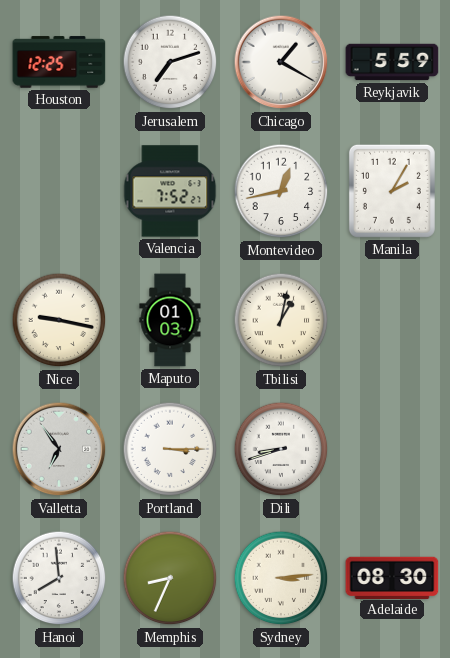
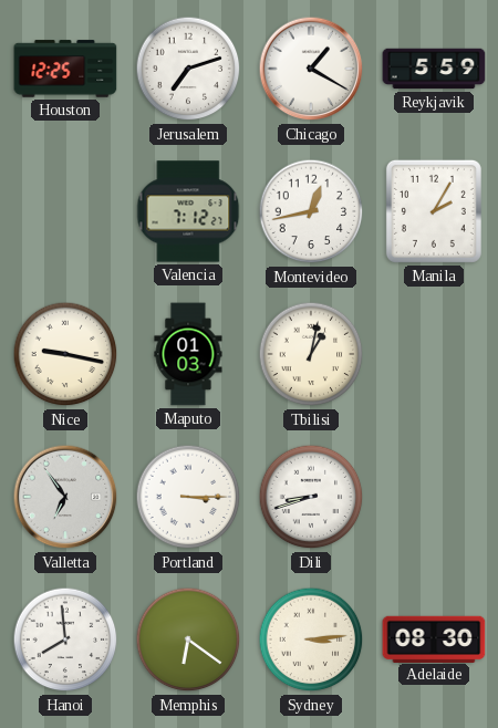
Valencia: 7:52 -> 7:12
Memphis: 8:34 -> 6:21
